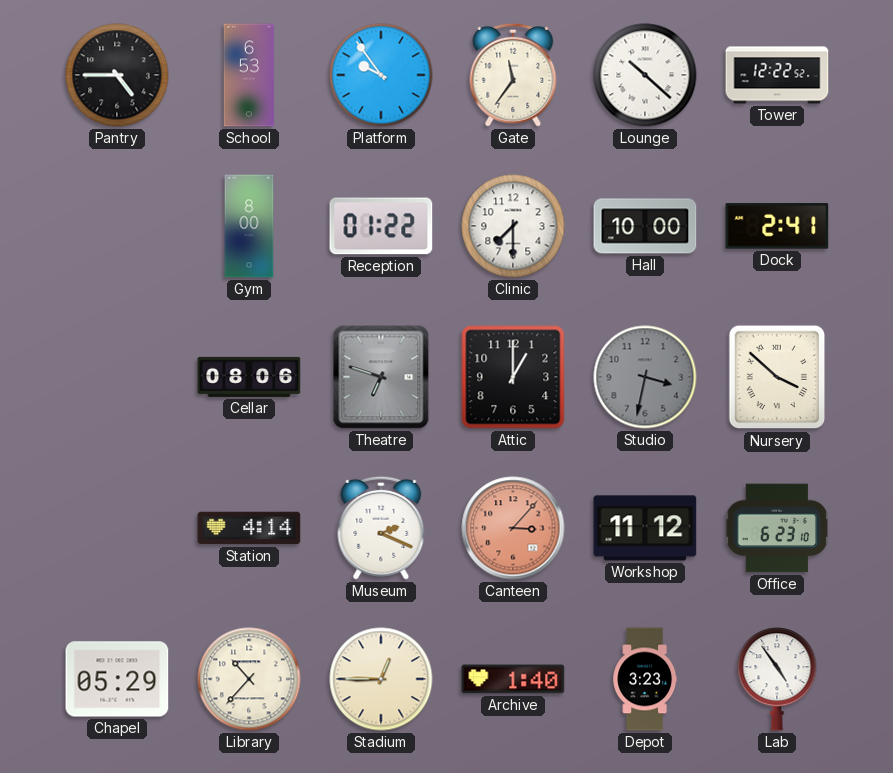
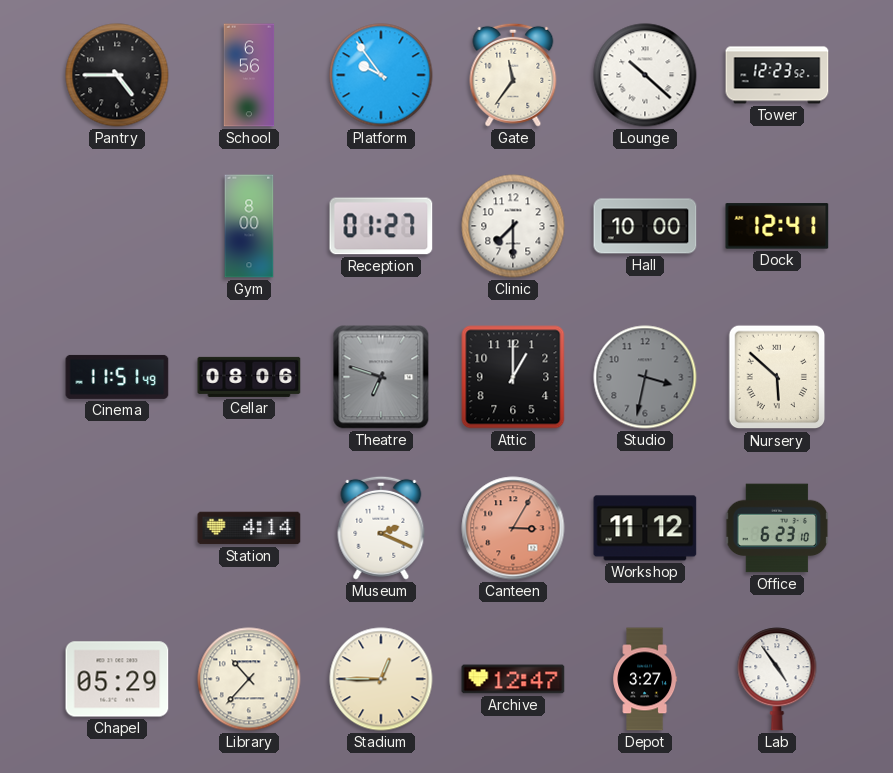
School: 6:53 -> 6:56
Tower: 12:22 -> 12:23
Reception: 01:22 -> 01:27
Dock: 2:41 -> 12:41
Cinema: none -> 11:51
Nursery: 3:52 -> 5:52
Canteen: 3:07 -> 3:05
Archive: 1:40 -> 12:47
Depot: 3:23 -> 3:27
